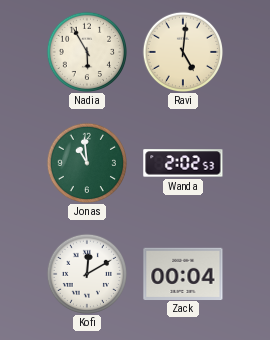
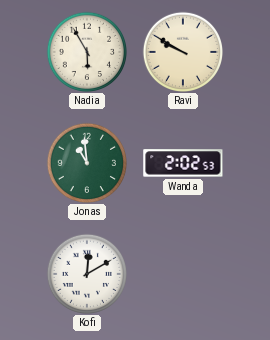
Ravi: 5:01 -> 9:50
Zack: 00:04 -> none
